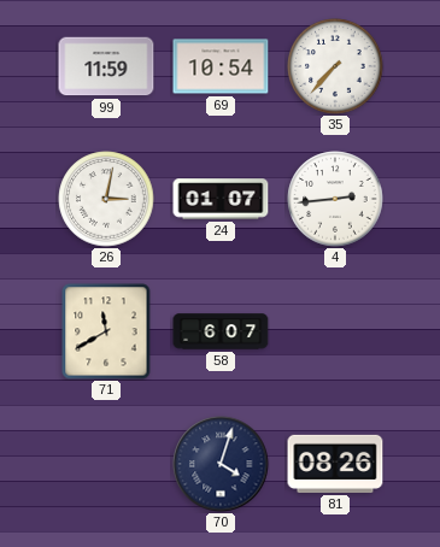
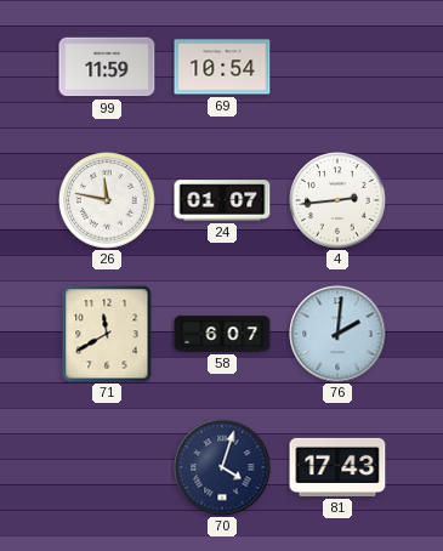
35: 7:37 -> none
26: 3:02 -> 11:47
76: none -> 2:01
81: 08:26 -> 17:43
